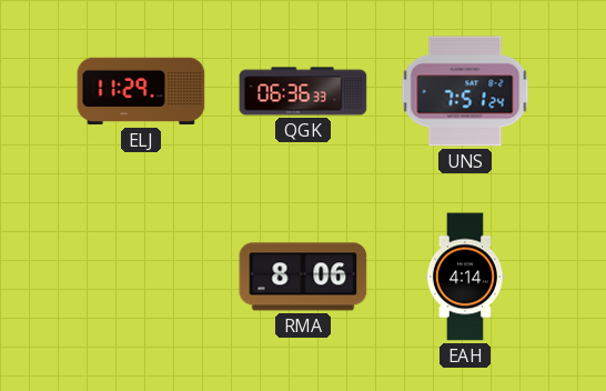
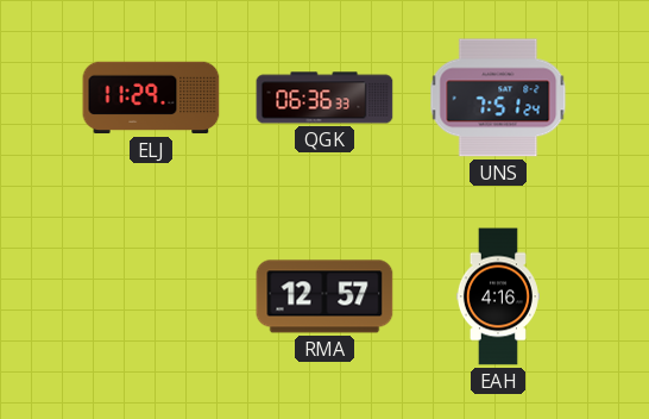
RMA: 8:06 -> 12:57
EAH: 4:14 -> 4:16
